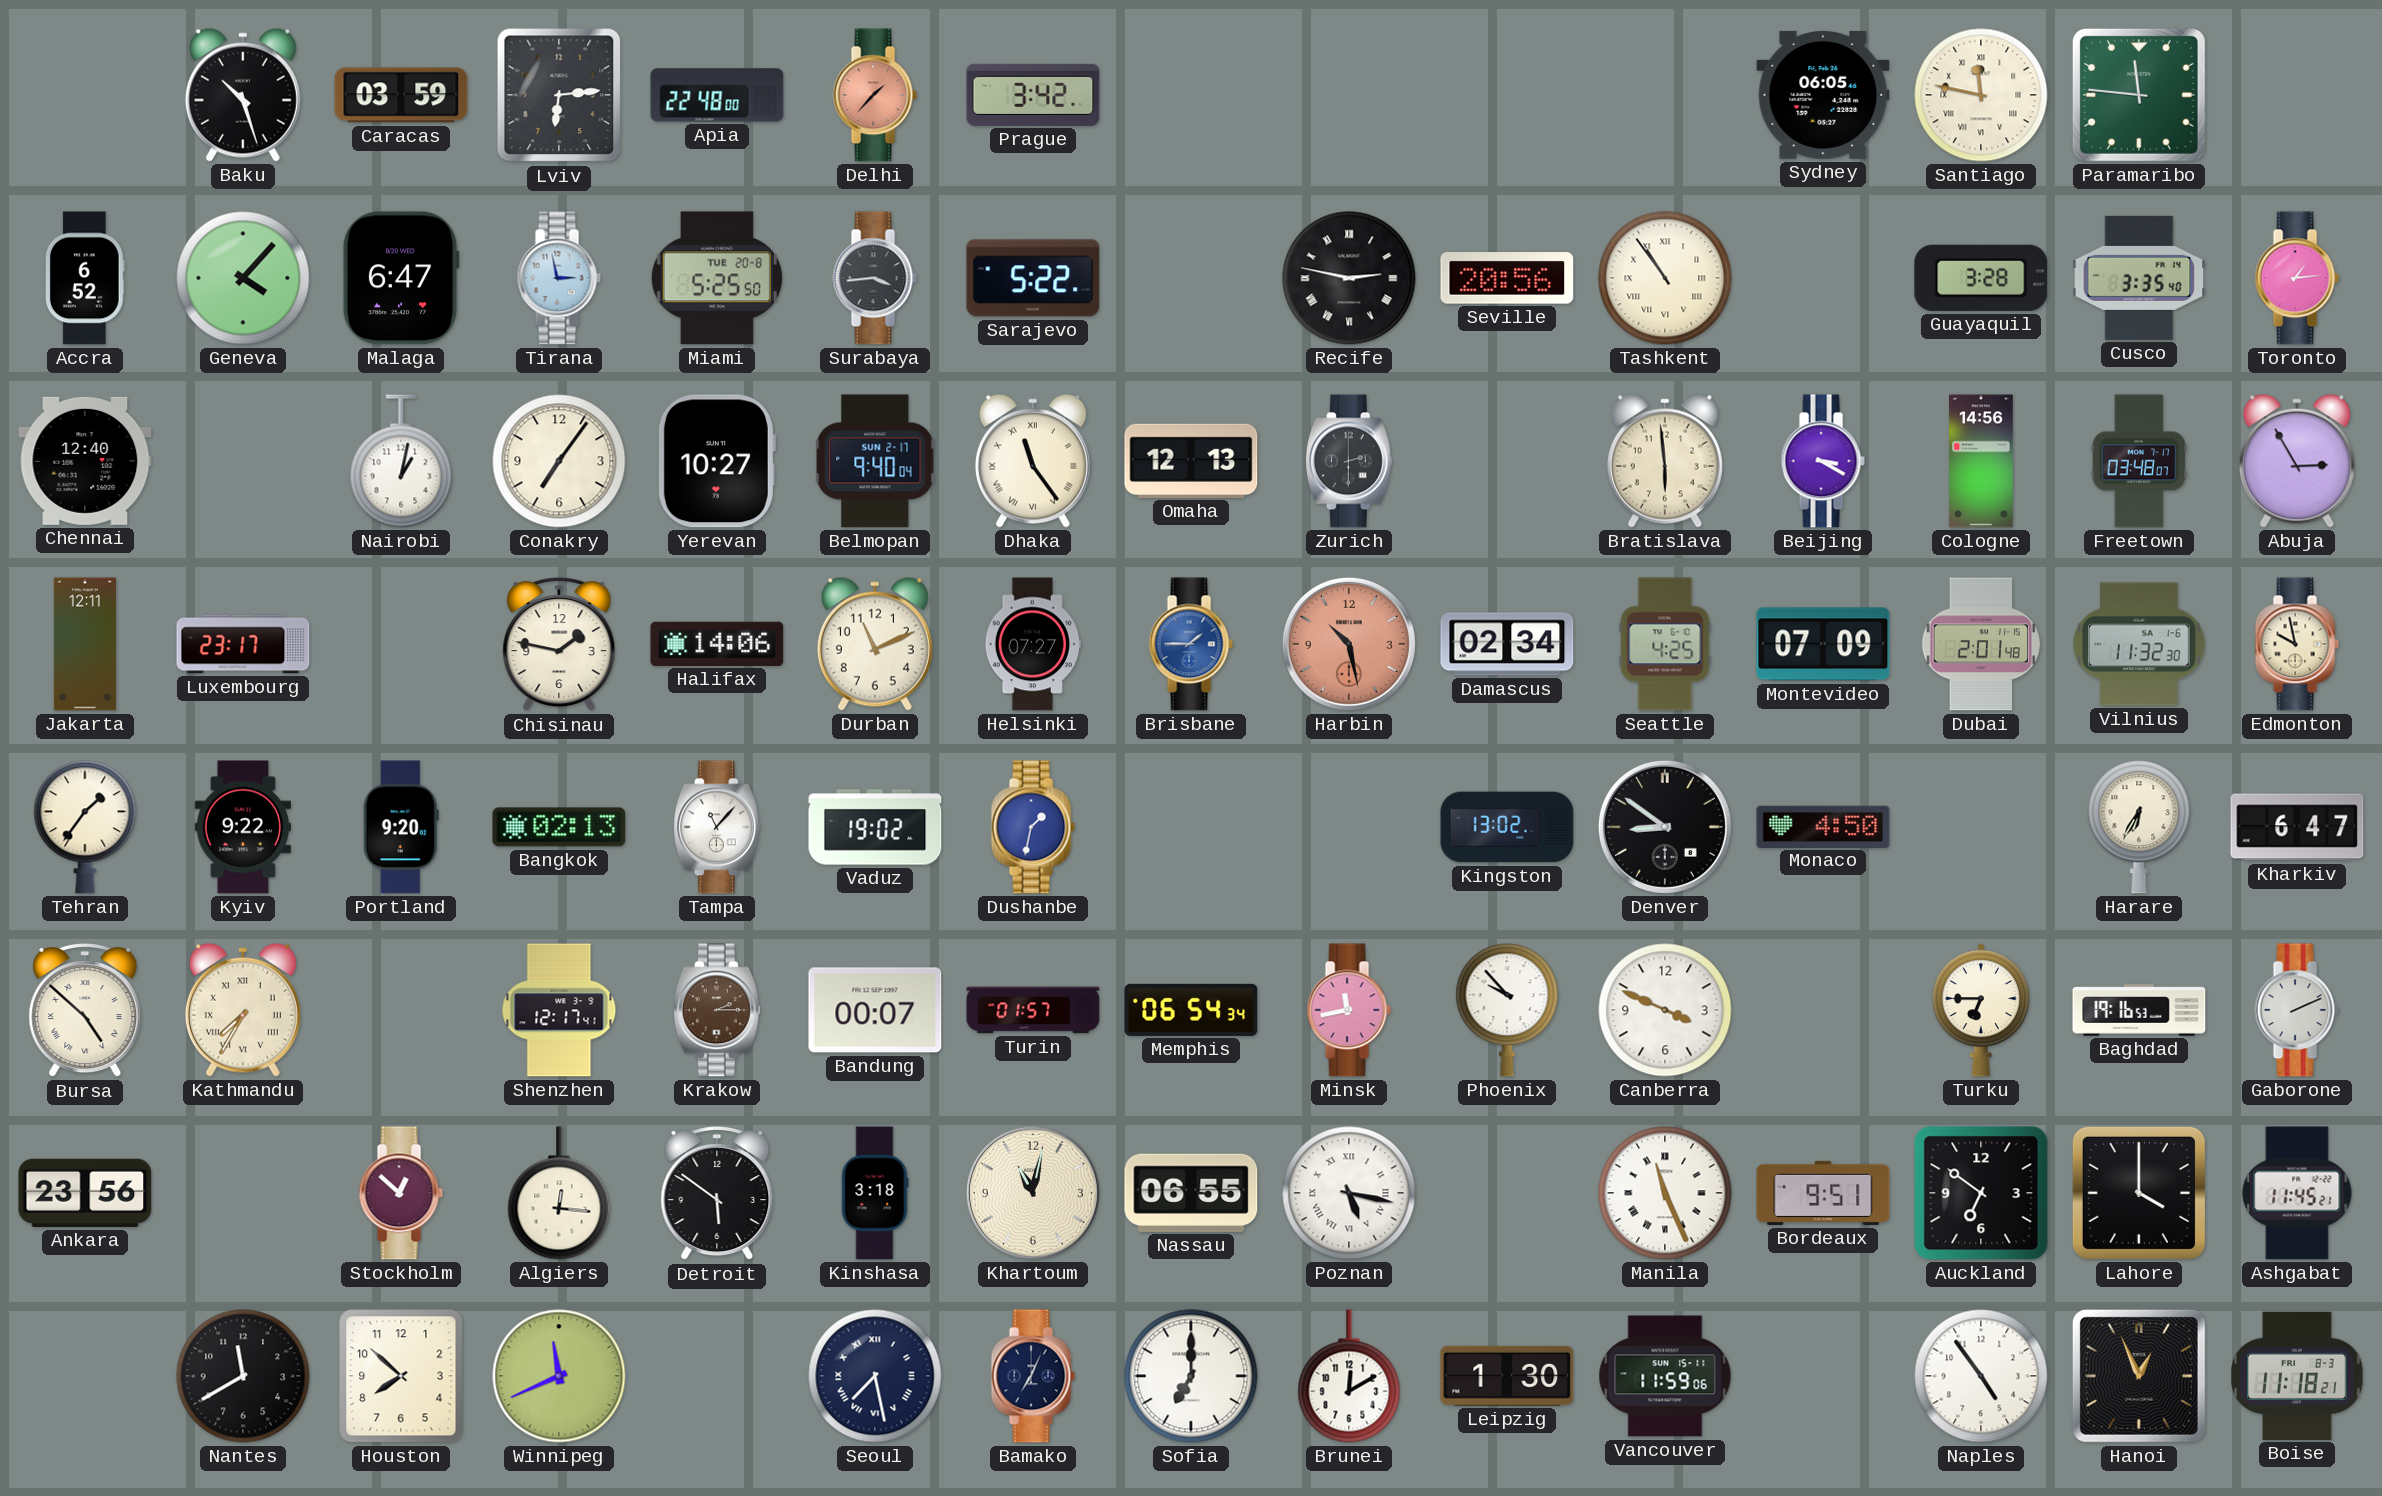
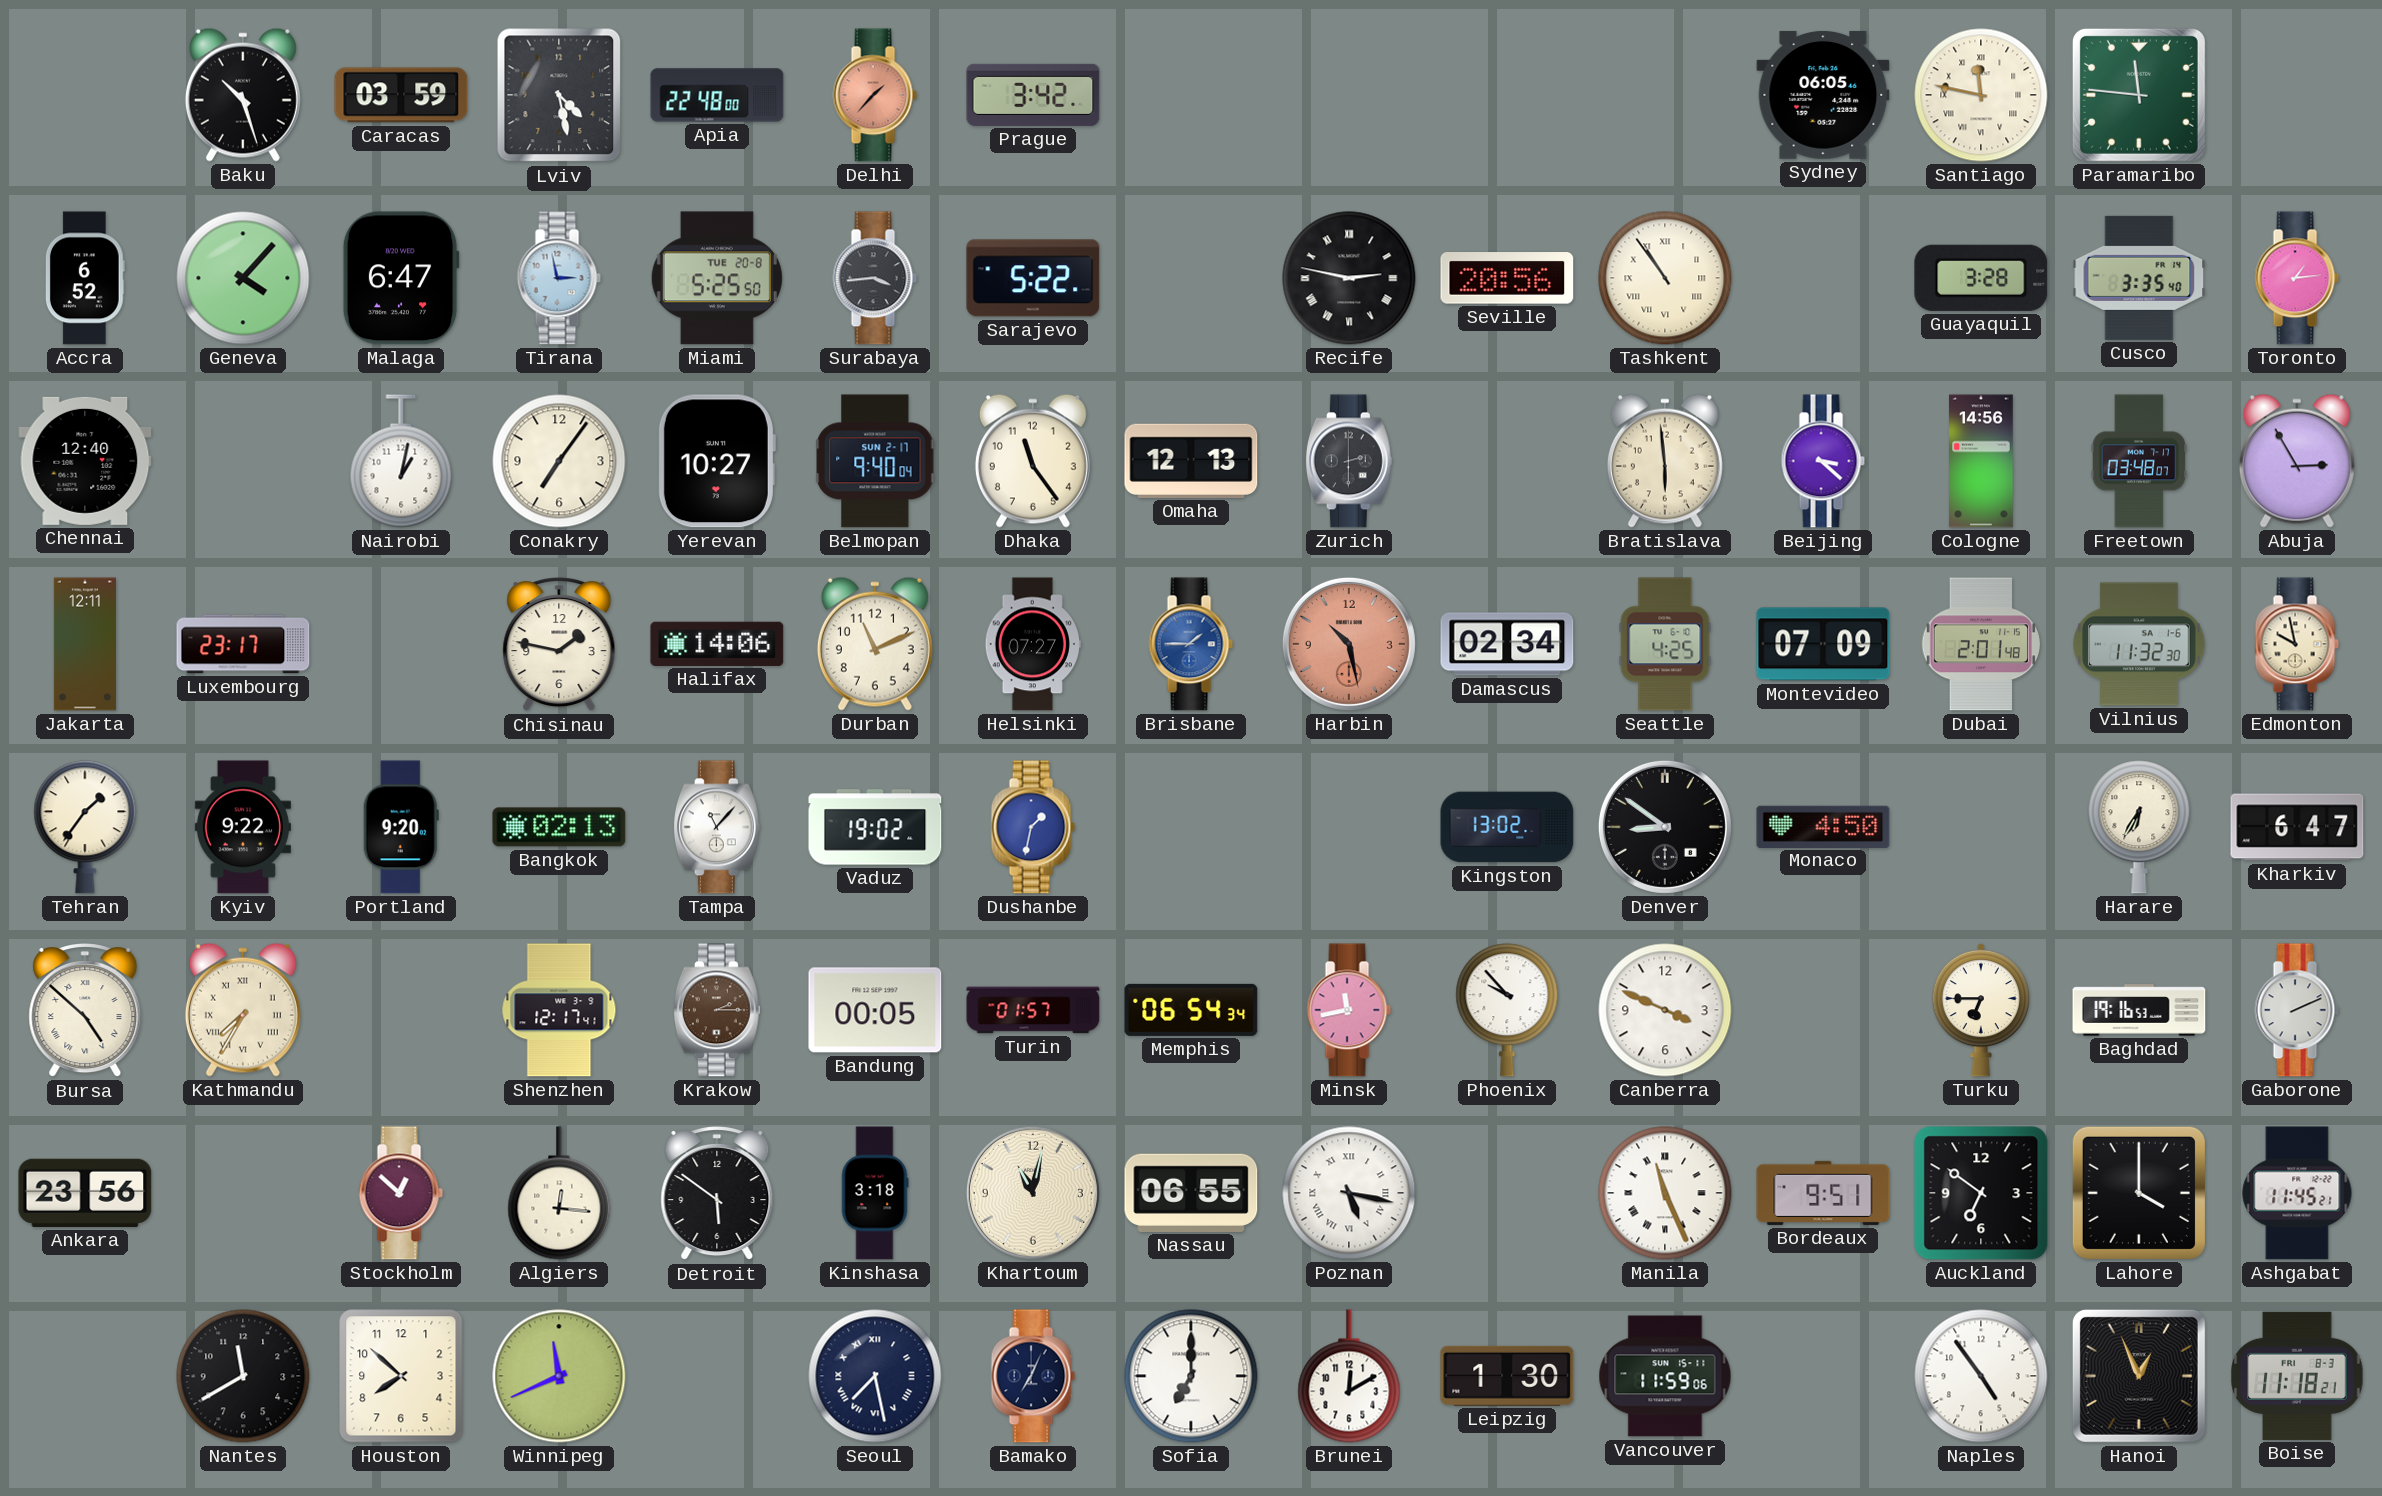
Lviv: 6:14 -> 4:28
Dhaka numerals: Roman -> Arabic
Beijing: 3:20 -> 3:22
Bandung: 00:07 -> 00:05
